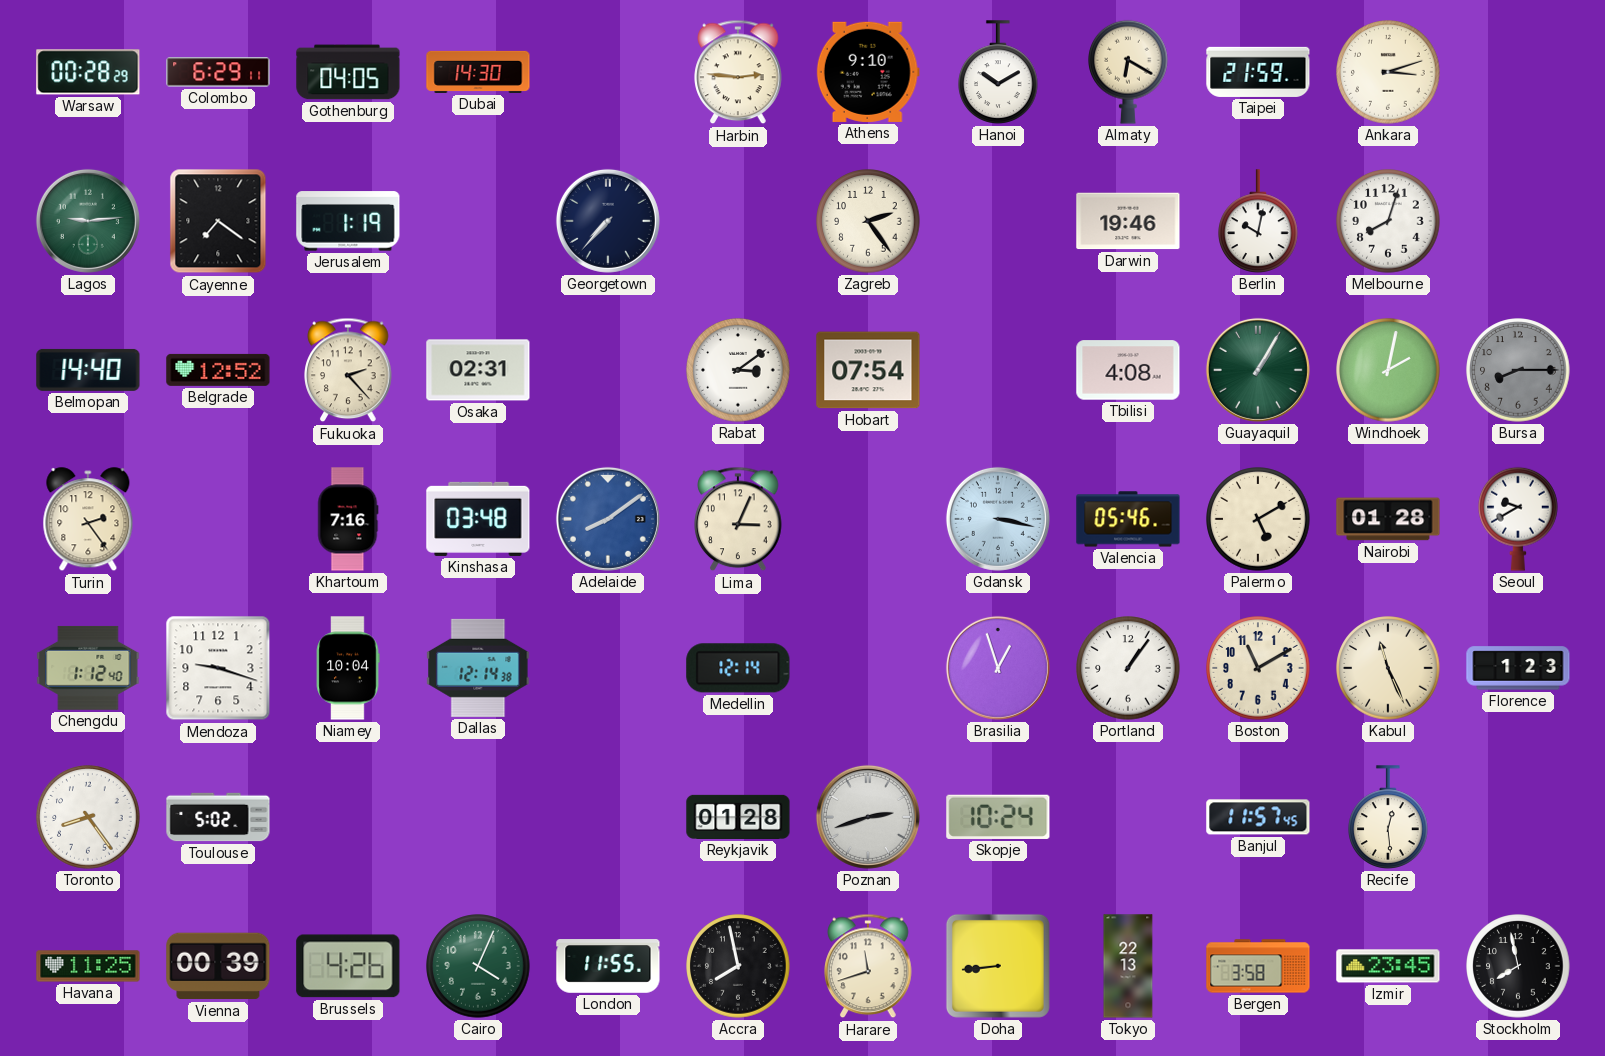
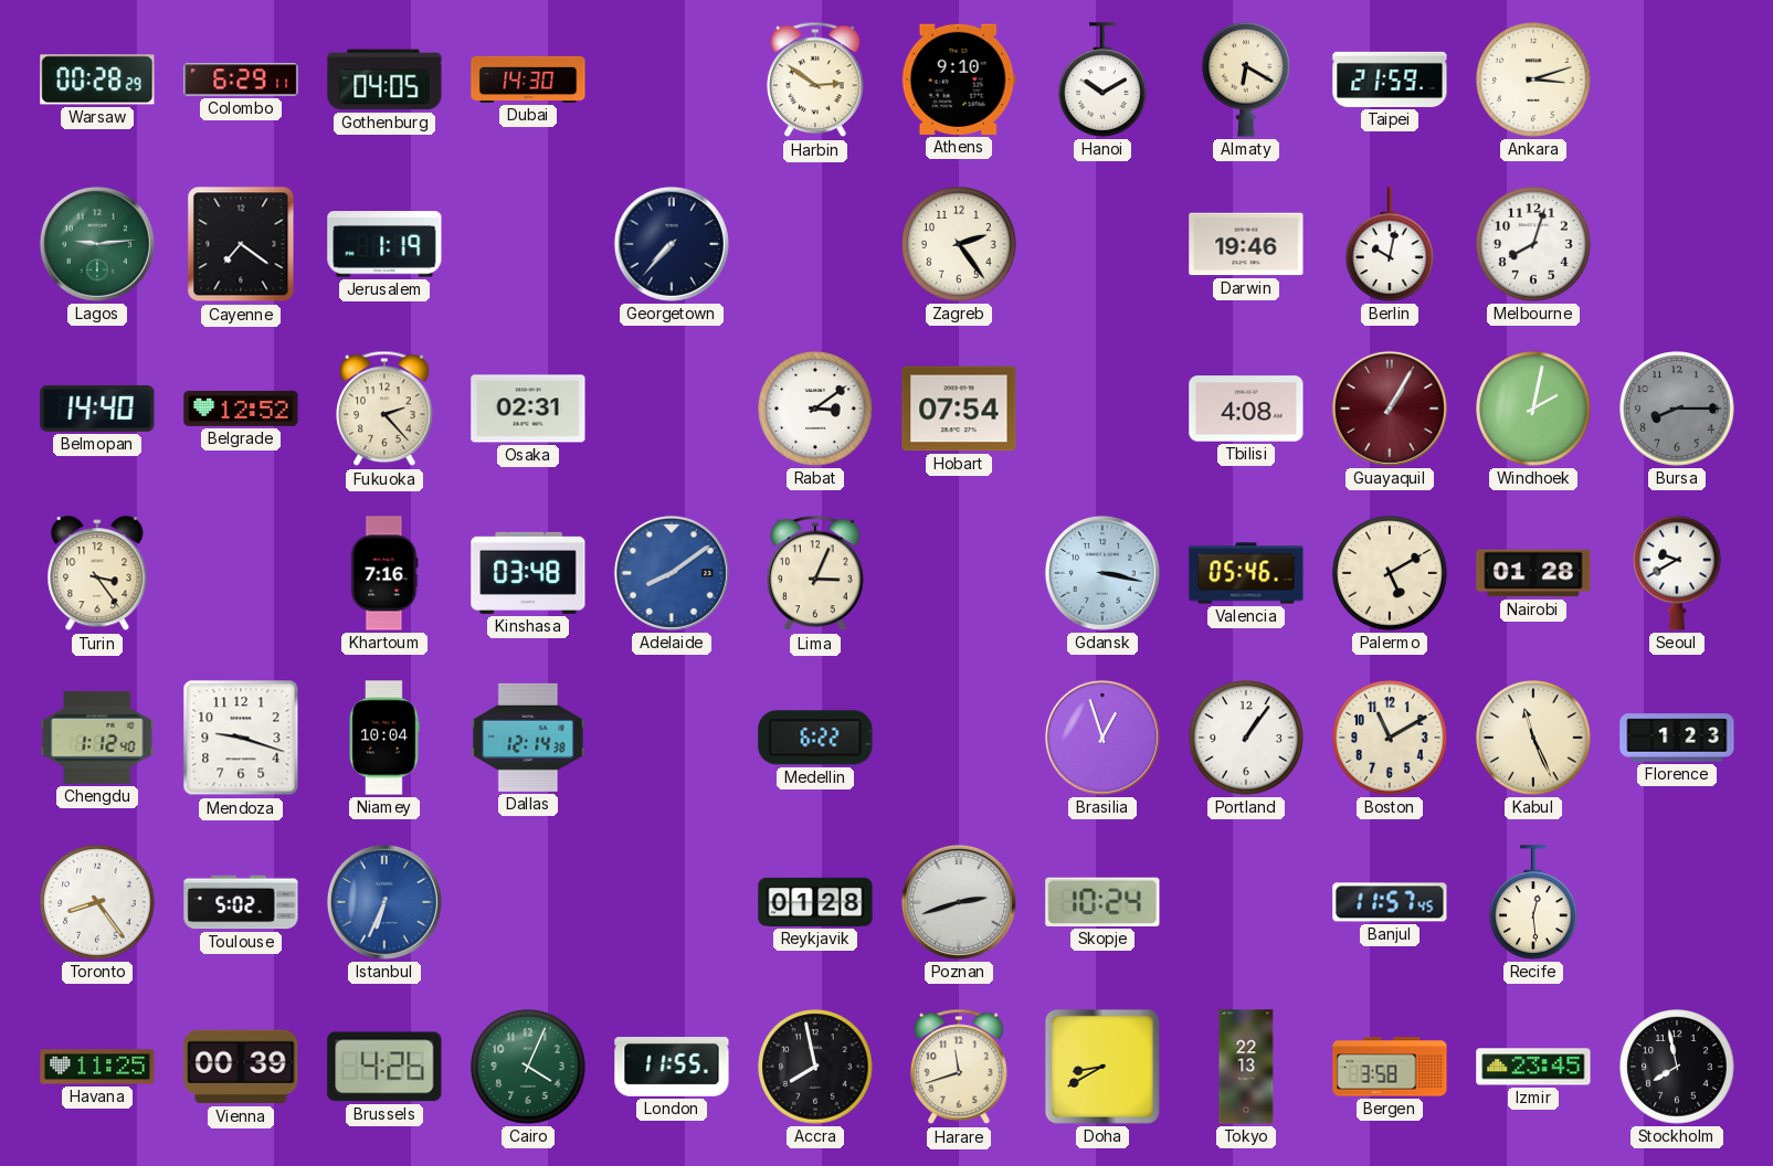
Harbin: 2:46 -> 2:51
Guayaquil dial: green -> burgundy
Turin: 2:24 -> 3:24
Medellin: 12:14 -> 6:22
Istanbul: none -> 6:34
Doha: 8:44 -> 8:40
